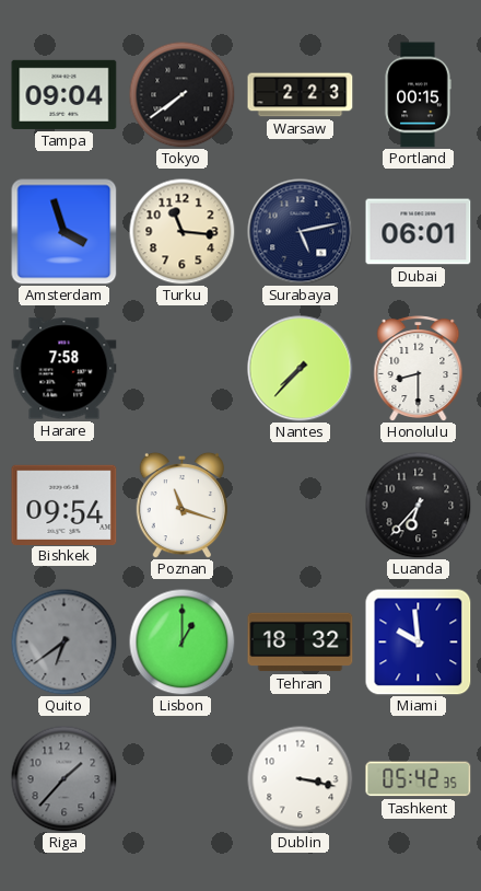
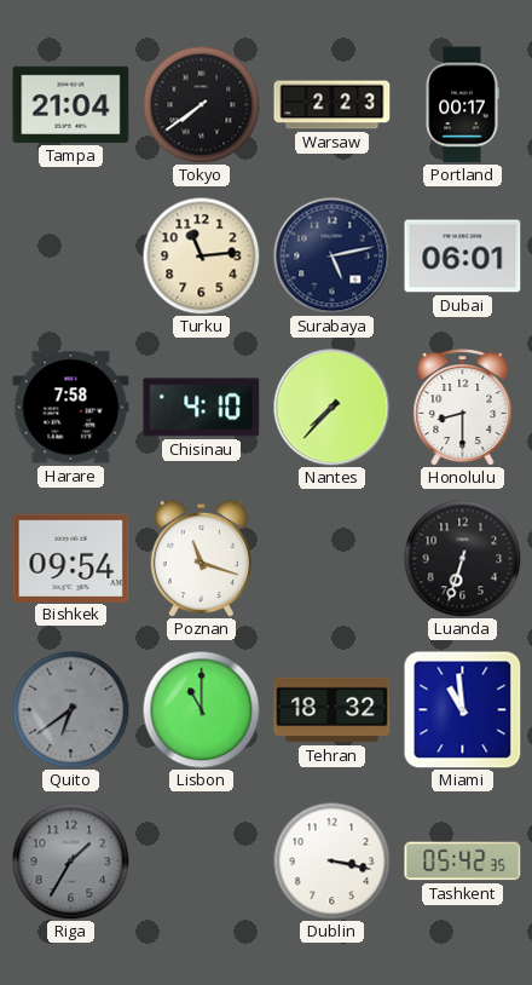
Tampa: 09:04 -> 21:04
Portland: 00:15 -> 00:17
Amsterdam: 3:57 -> none
Turku: 11:16 -> 11:14
Chisinau: none -> 4:10
Luanda: 6:37 -> 6:33
Lisbon: 1:00 -> 11:00
Miami: 9:59 -> 10:59
Riga: 1:37 -> 1:35
